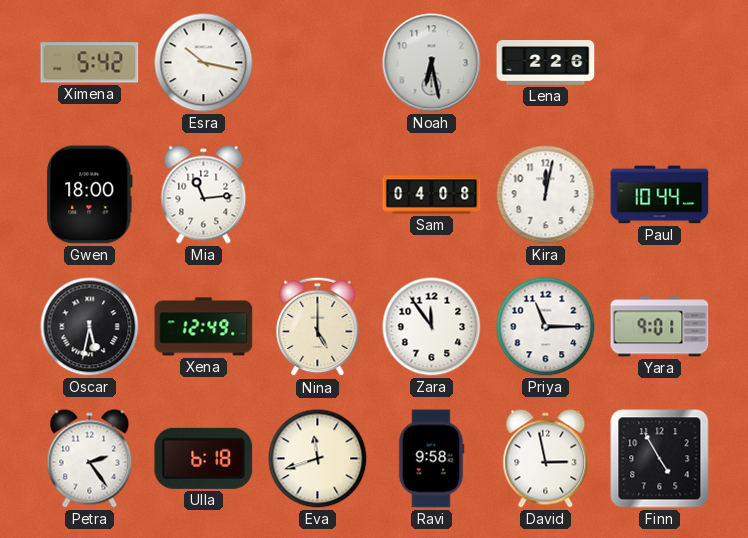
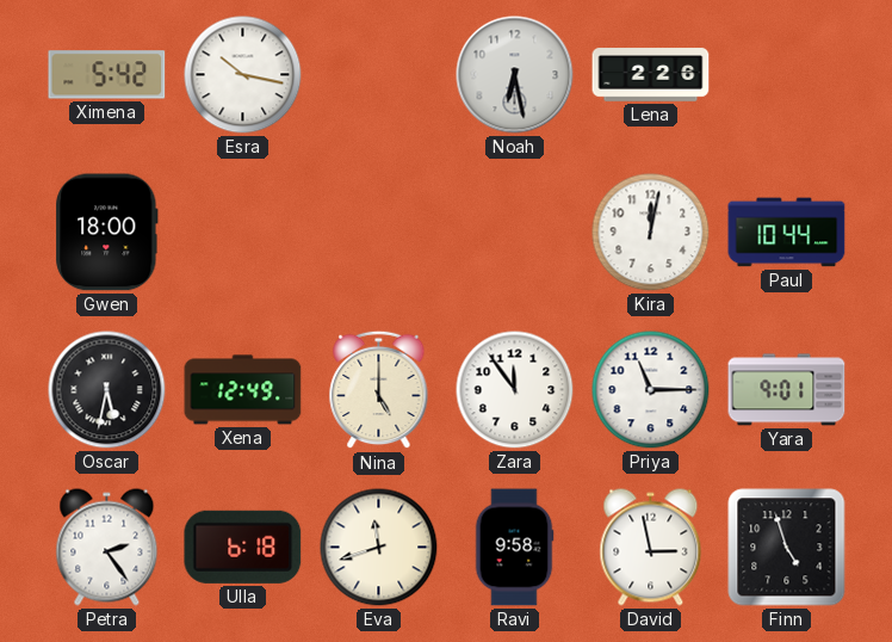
Mia: 11:14 -> none
Sam: 04:08 -> none
Finn: 4:55 -> 4:57
